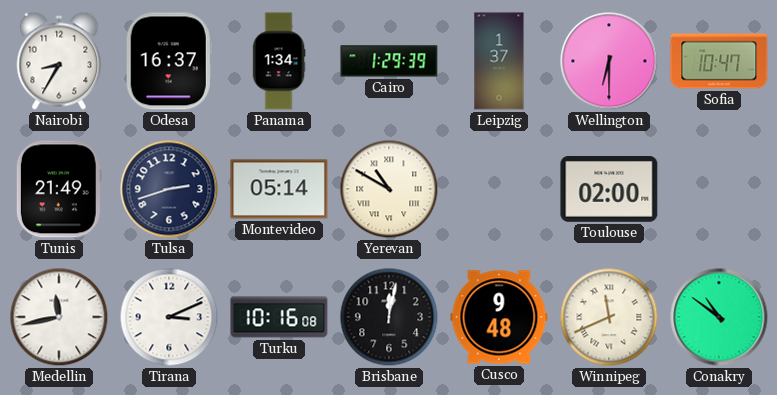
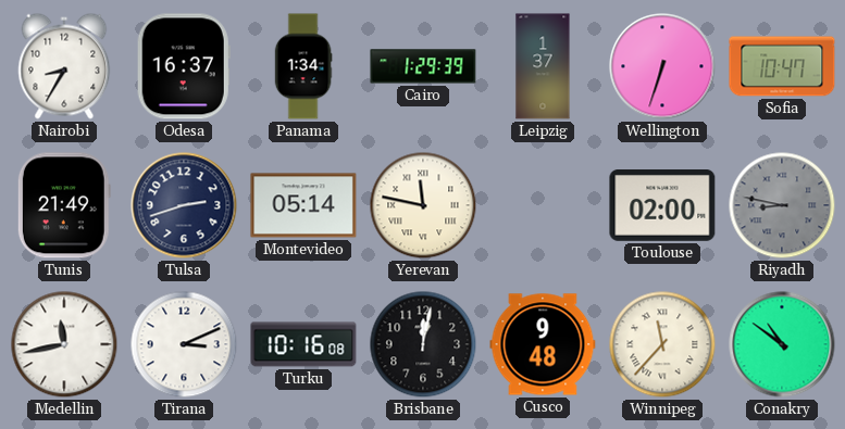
Wellington: 6:30 -> 6:33
Yerevan: 10:50 -> 11:47
Riyadh: none -> 8:47
Winnipeg: 11:41 -> 11:37
